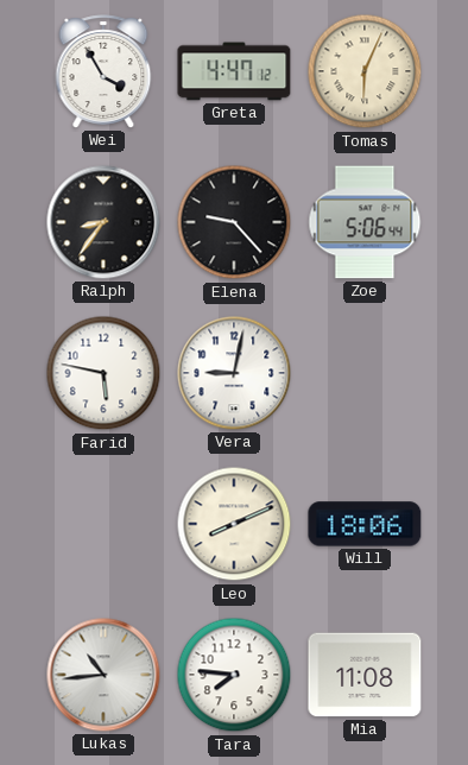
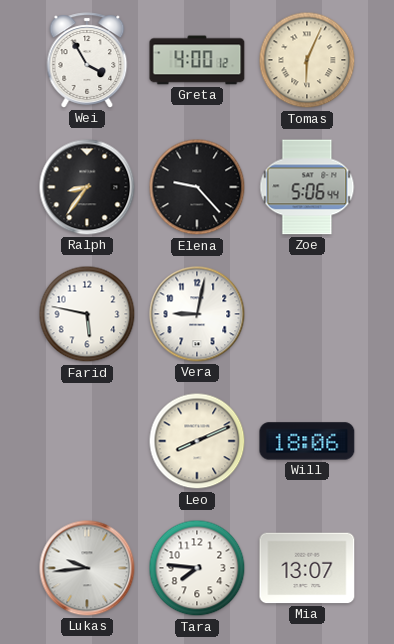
Greta: 4:47 -> 4:00
Lukas: 10:44 -> 9:44
Mia: 11:08 -> 13:07
